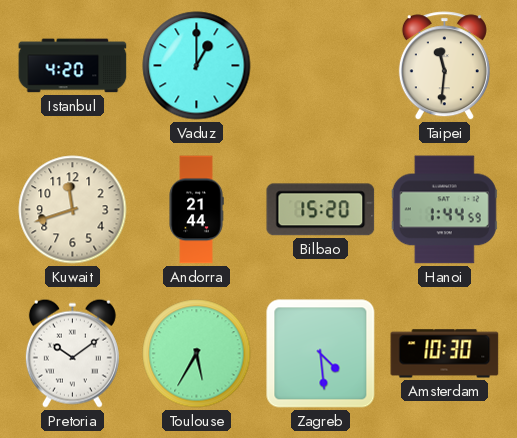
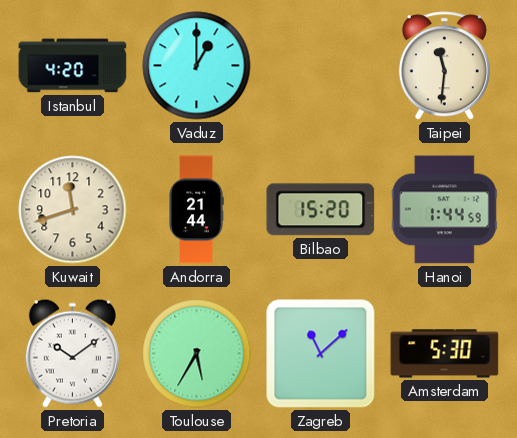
Zagreb: 4:29 -> 11:08
Amsterdam: 10:30 -> 5:30
